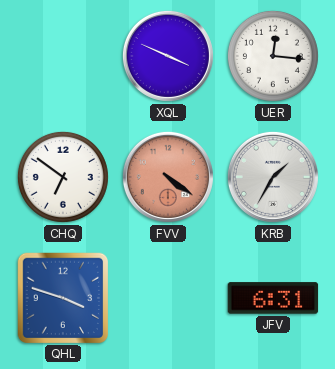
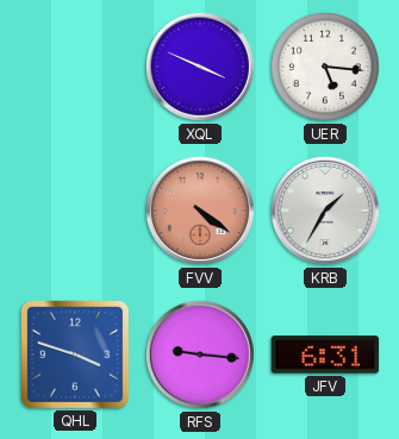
UER: 12:16 -> 5:16
CHQ: 6:51 -> none
RFS: none -> 9:16
